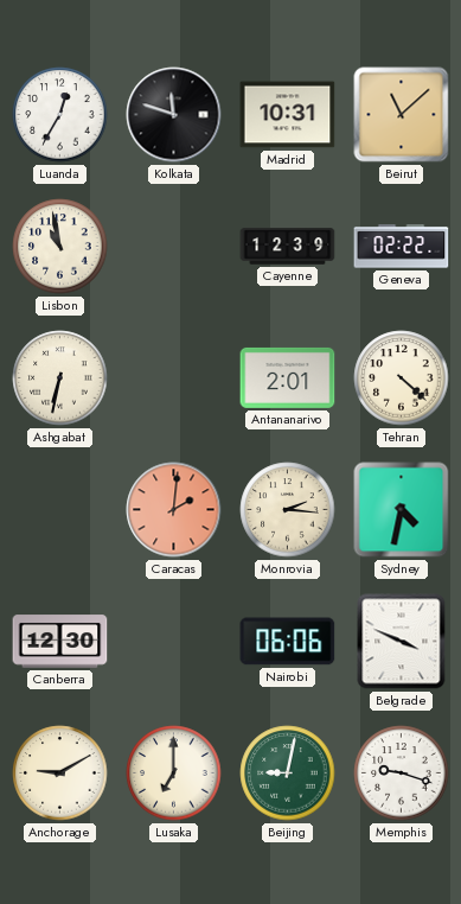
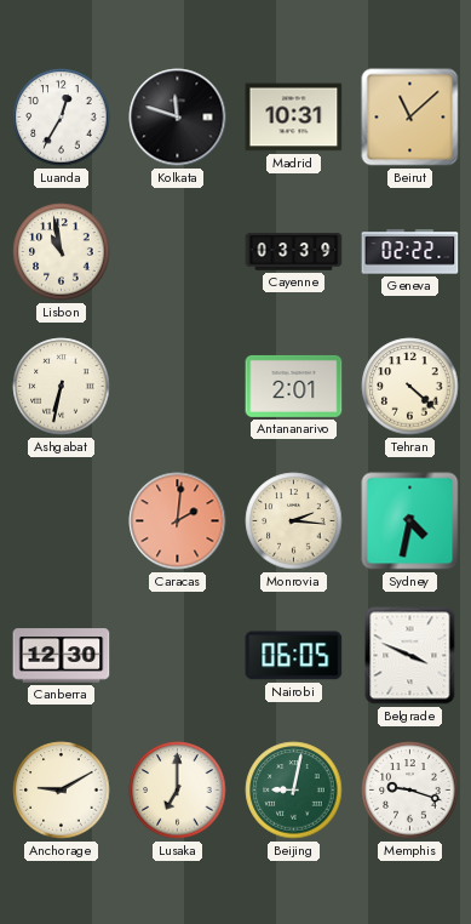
Cayenne: 12:39 -> 03:39
Nairobi: 06:06 -> 06:05
